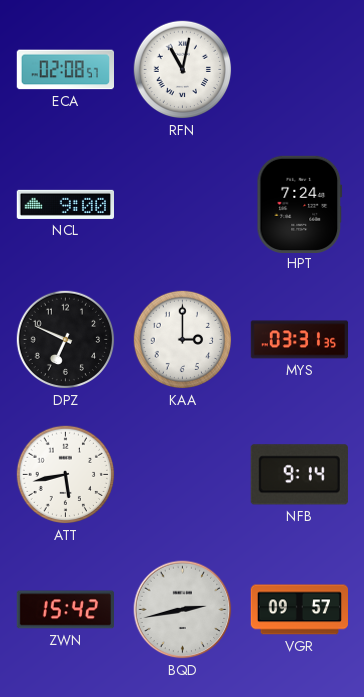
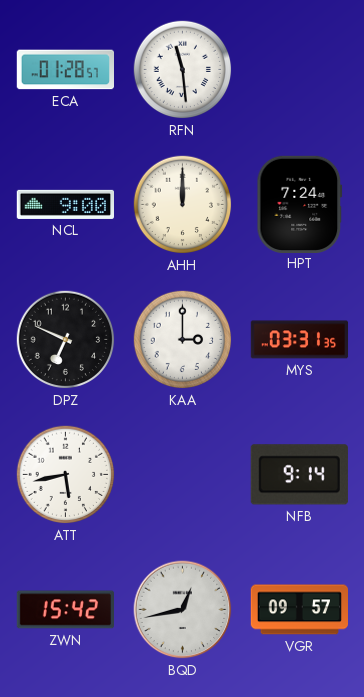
ECA: 02:08 -> 01:28
RFN: 11:02 -> 11:29
AHH: none -> 12:00
BQD: 2:43 -> 12:43
